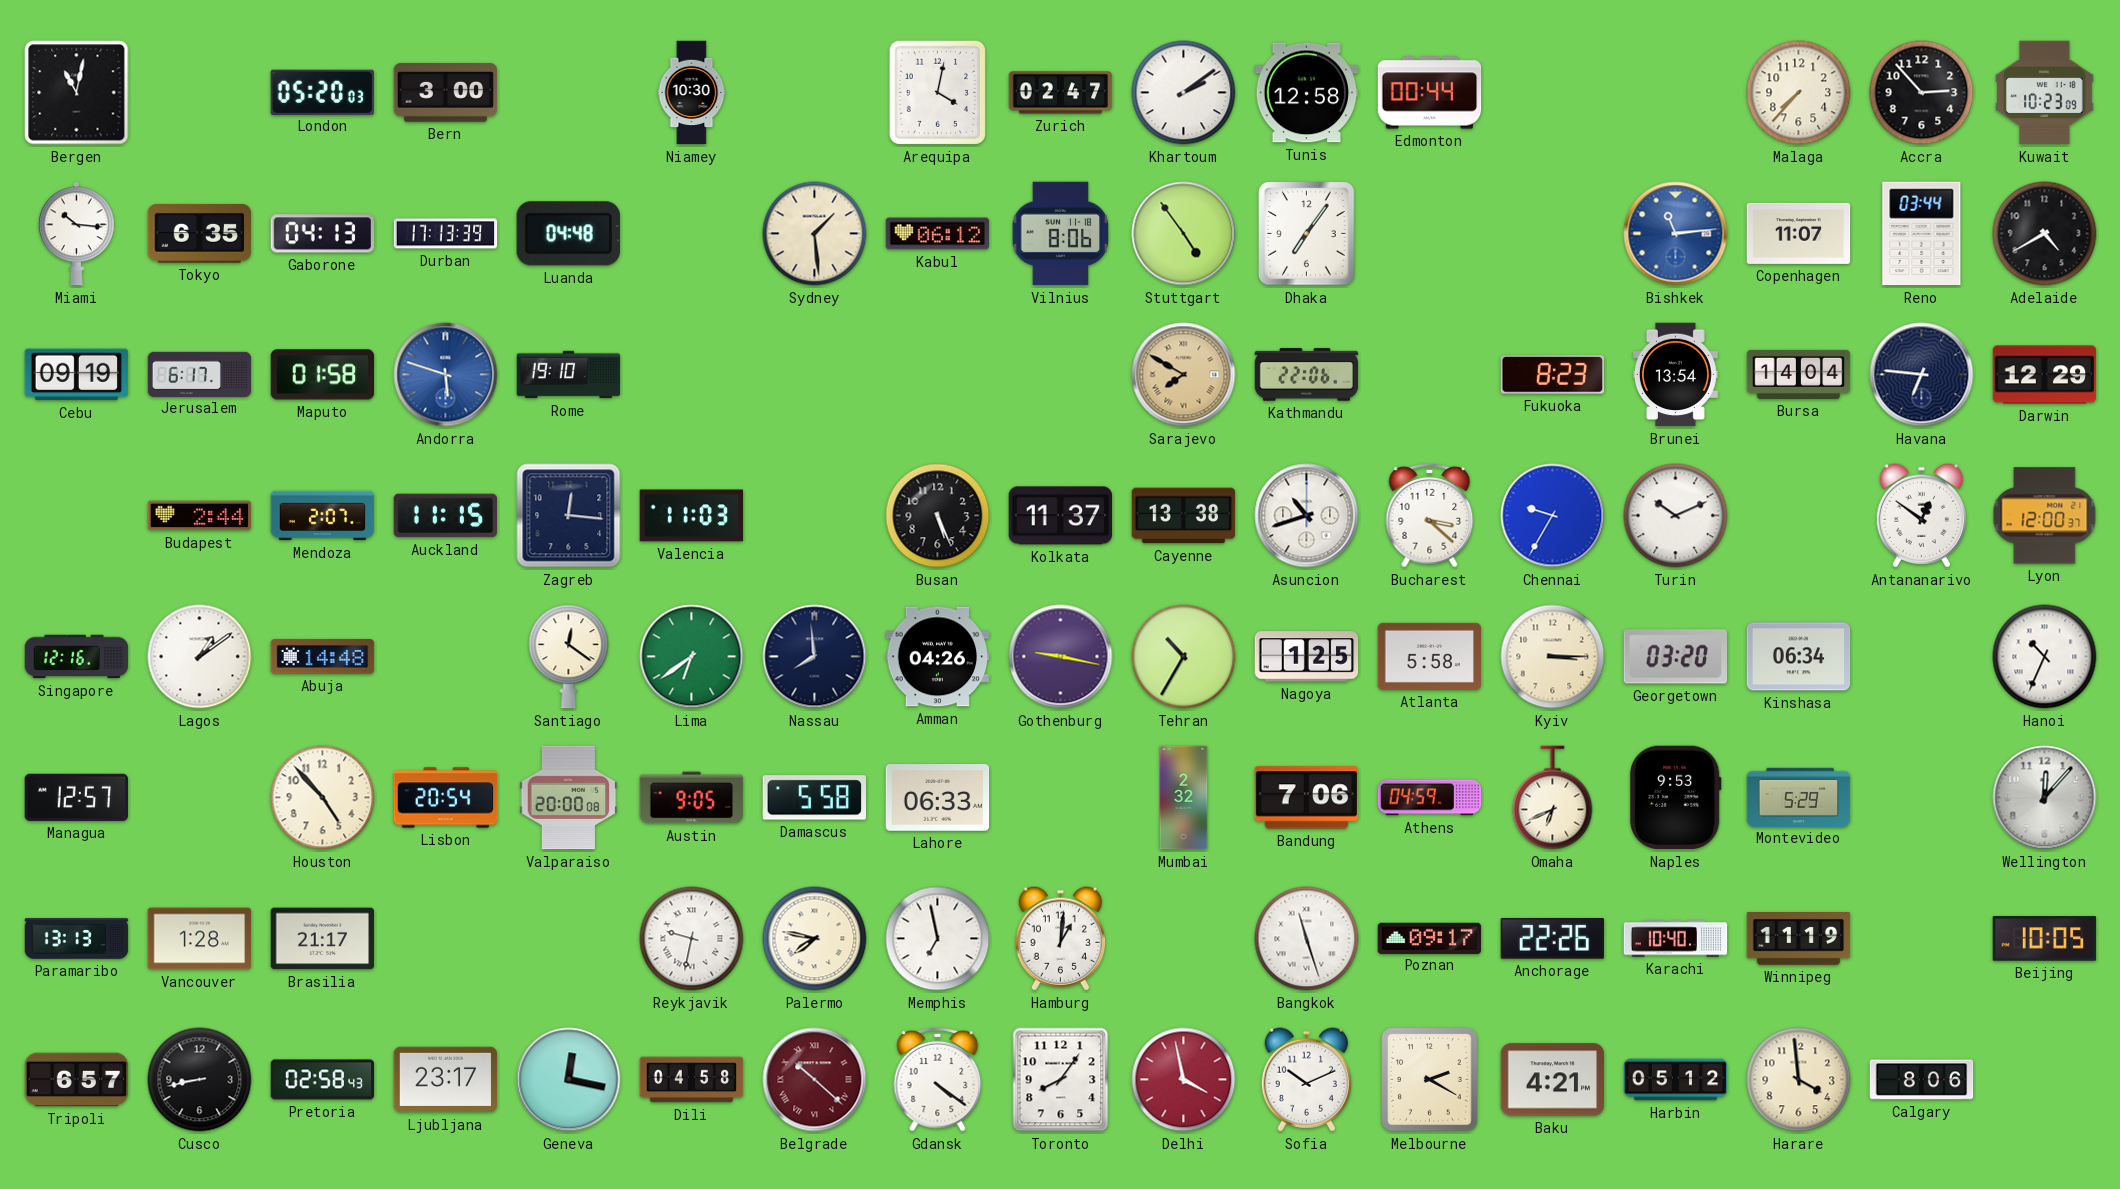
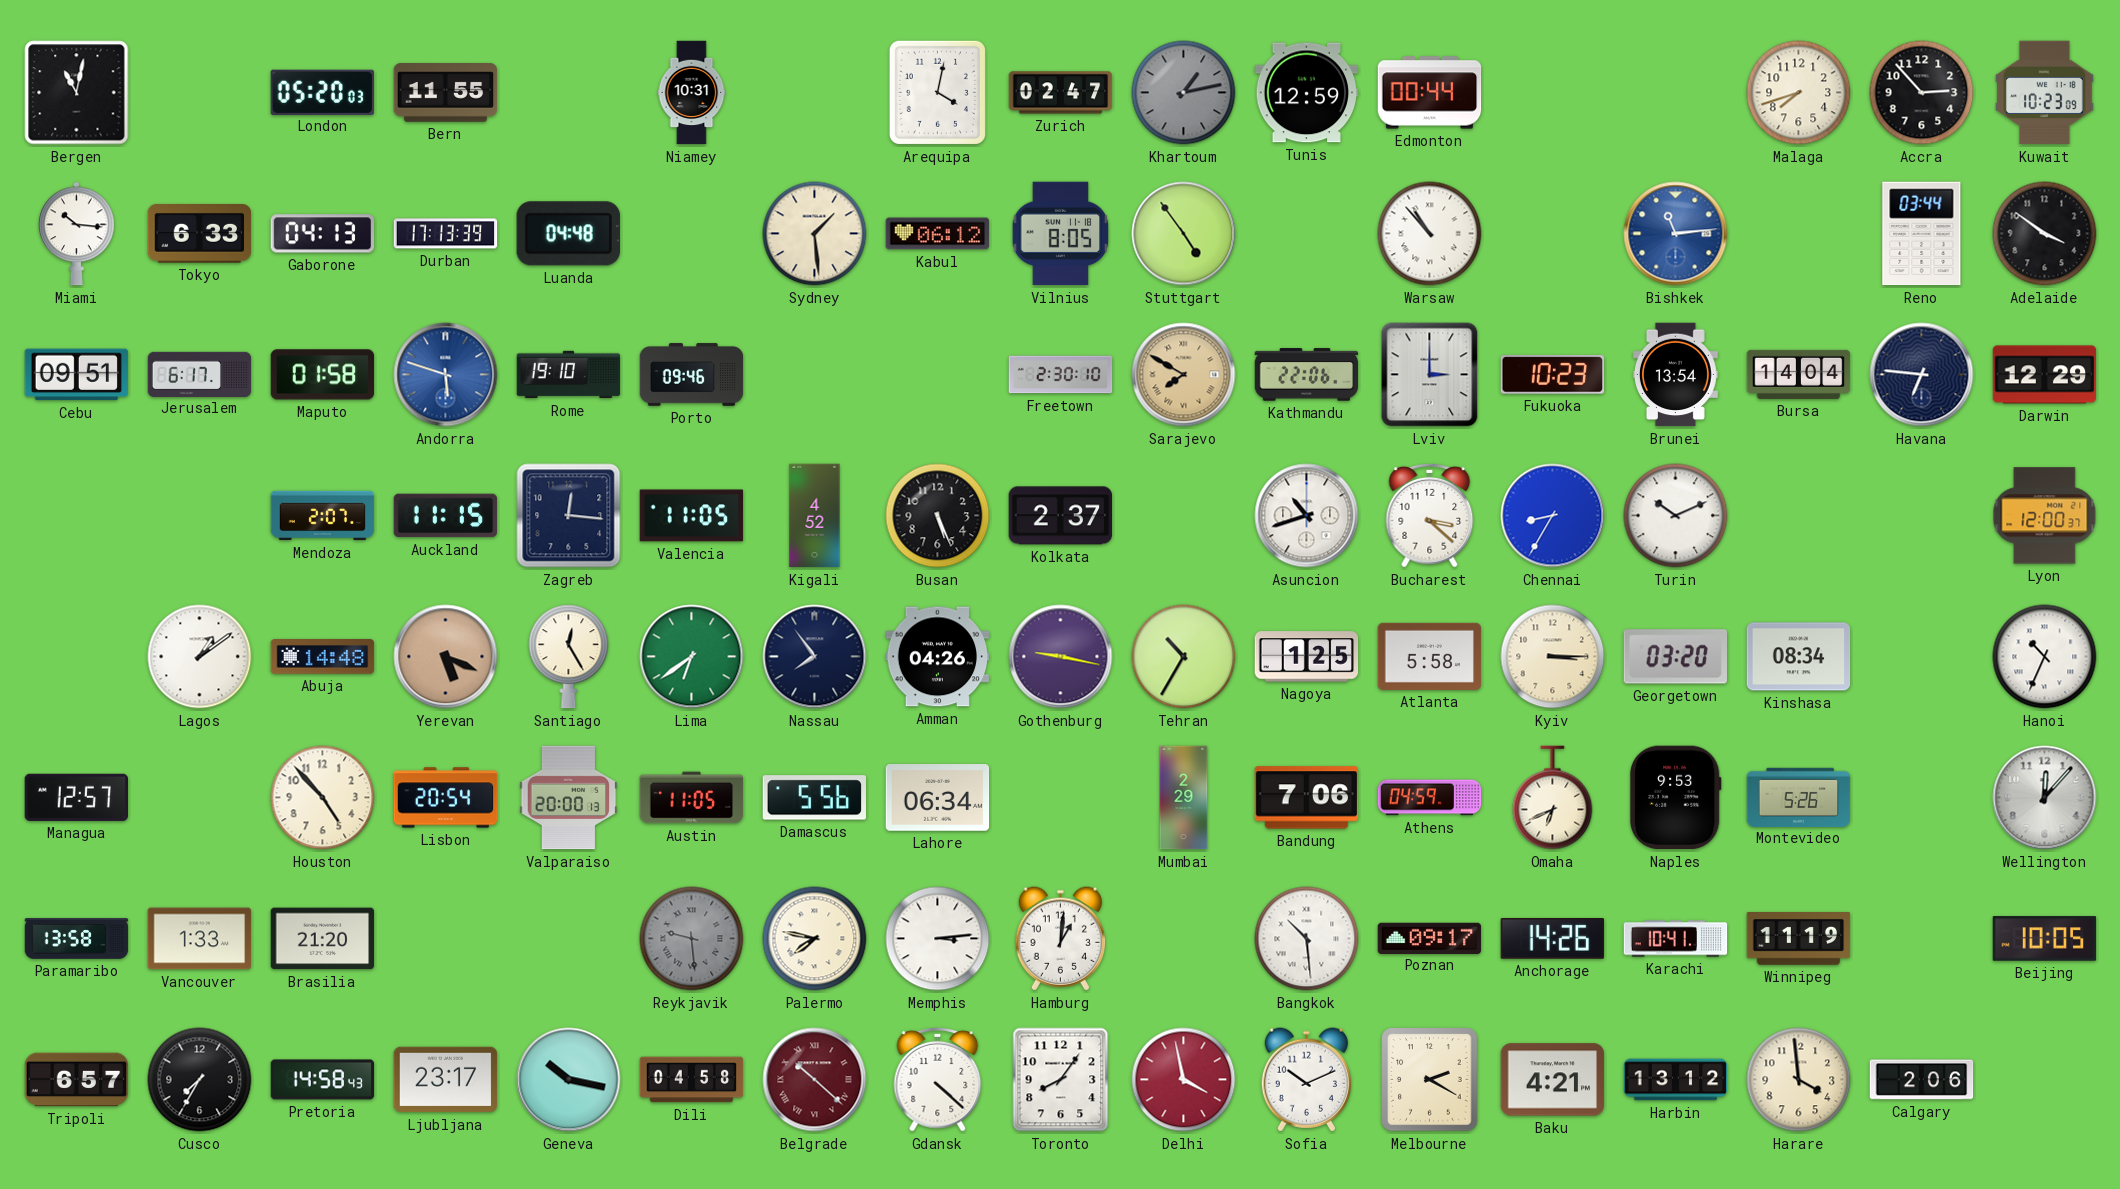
Bern: 3:00 -> 11:55
Niamey: 10:30 -> 10:31
Khartoum: 2:09 -> 1:13
Khartoum dial: white -> grey
Tunis: 12:58 -> 12:59
Malaga: 7:37 -> 7:42
Tokyo: 6:35 -> 6:33
Vilnius: 8:06 -> 8:05
Dhaka: 7:06 -> none
Warsaw: none -> 10:53
Copenhagen: 11:07 -> none
Adelaide: 4:40 -> 3:51
Cebu: 09:19 -> 09:51
Porto: none -> 09:46
Freetown: none -> 2:30
Lviv: none -> 3:00
Fukuoka: 8:23 -> 10:23
Budapest: 2:44 -> none
Valencia: 11:03 -> 11:05
Kigali: none -> 4:52
Kolkata: 11:37 -> 2:37
Cayenne: 13:38 -> none
Chennai: 9:35 -> 8:35
Antananarivo: 12:51 -> none
Singapore: 12:16 -> none
Yerevan: none -> 5:19
Santiago: 12:21 -> 12:25
Nassau: 7:59 -> 7:54
Kinshasa: 06:34 -> 08:34
Valparaiso: 20:00:08 -> 20:00:13
Austin: 9:05 -> 11:05
Damascus: 5:58 -> 5:56
Lahore: 06:33 -> 06:34
Mumbai: 2:32 -> 2:29
Montevideo: 5:29 -> 5:26
Paramaribo: 13:13 -> 13:58
Vancouver: 1:28 -> 1:33
Brasilia: 21:17 -> 21:20
Reykjavik: 9:32 -> 9:29
Reykjavik dial: white -> grey
Memphis: 6:58 -> 3:14
Bangkok: 11:27 -> 10:29
Anchorage: 22:26 -> 14:26
Karachi: 10:40 -> 10:41
Cusco: 8:43 -> 7:35
Pretoria: 02:58 -> 14:58
Geneva: 12:17 -> 10:17
Gdansk: 4:21 -> 4:22
Harbin: 05:12 -> 13:12
Calgary: 8:06 -> 2:06
